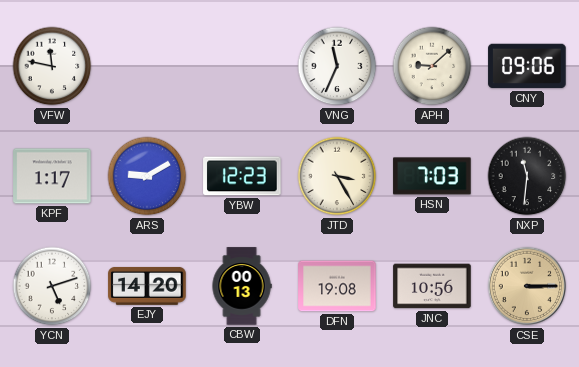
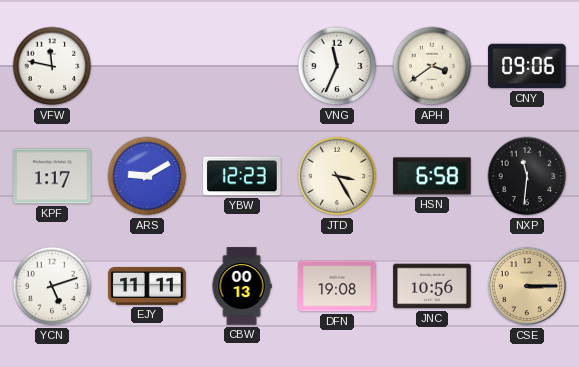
APH: 9:08 -> 3:39
HSN: 7:03 -> 6:58
EJY: 14:20 -> 11:11
